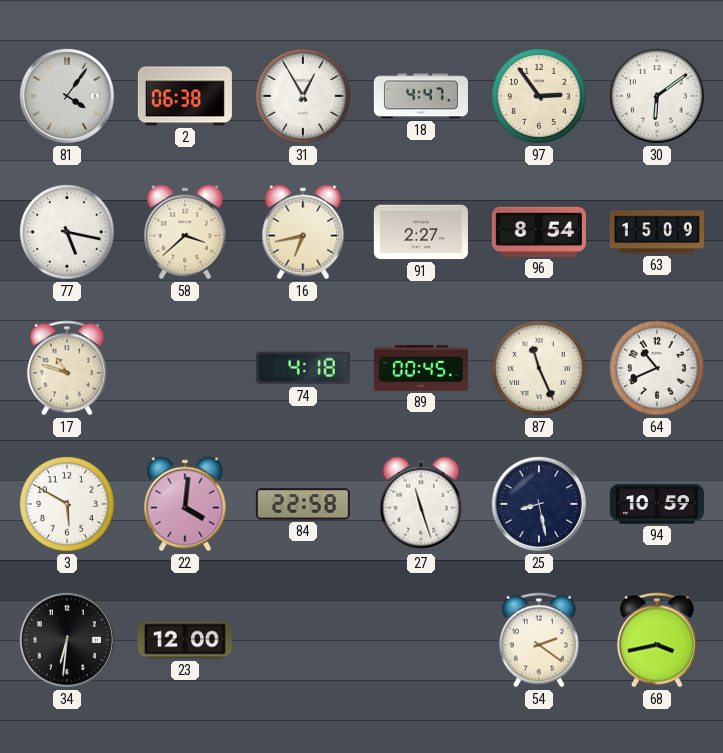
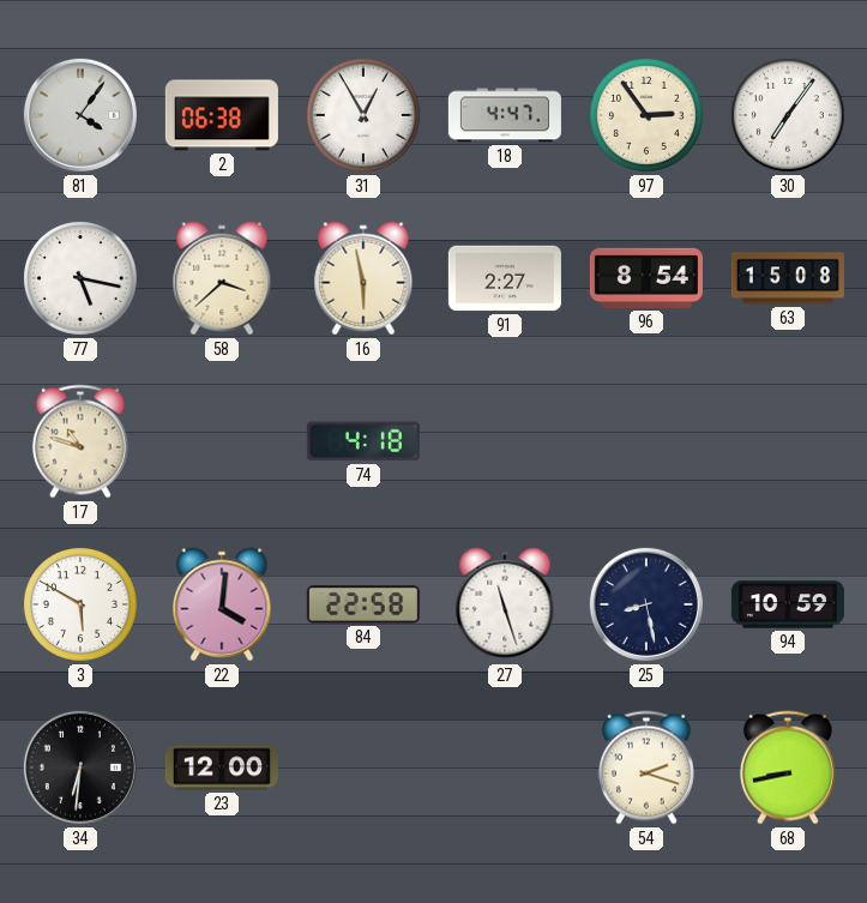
30: 6:09 -> 7:06
16: 6:43 -> 5:58
63: 15:09 -> 15:08
89: 00:45 -> none
87: 11:26 -> none
64: 10:41 -> none
54: 2:21 -> 2:18
68: 3:43 -> 8:43
